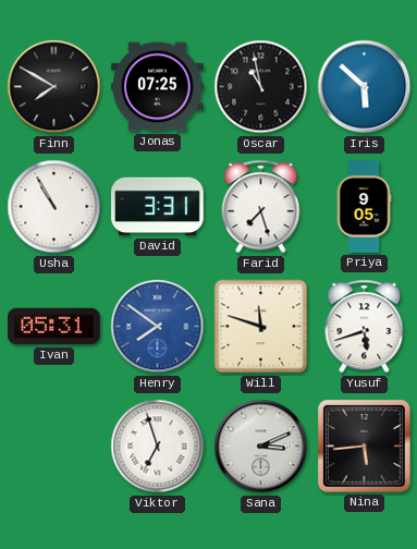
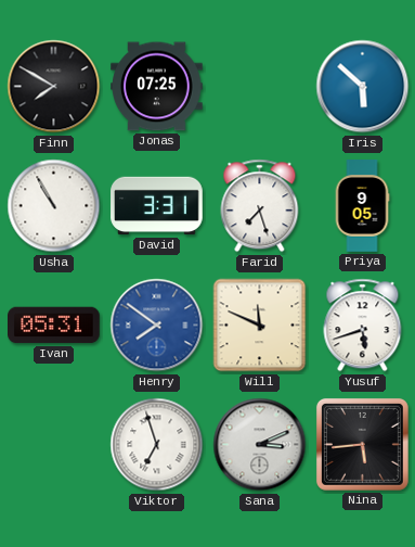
Oscar: 10:58 -> none
Will: 11:48 -> 11:49
